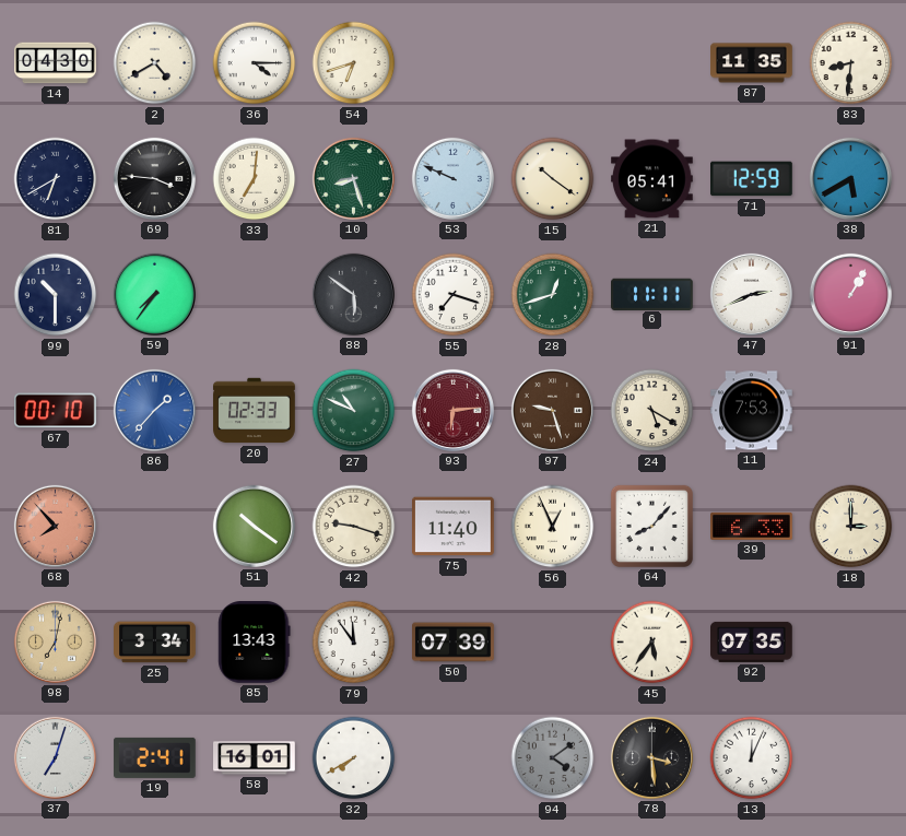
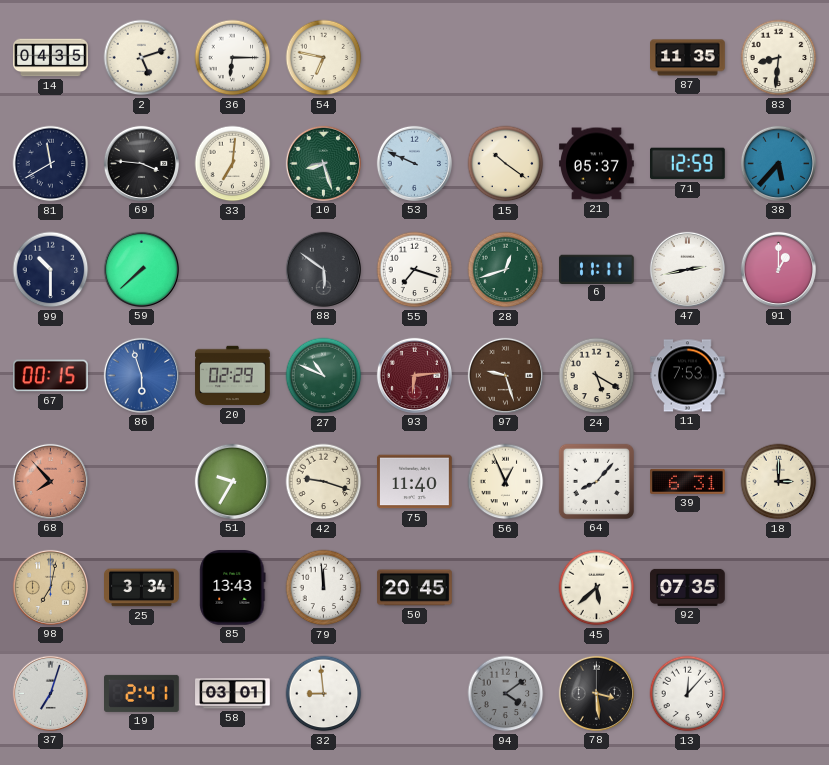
14: 04:30 -> 04:35
2: 4:40 -> 5:12
36: 4:15 -> 6:15
54: 6:42 -> 6:47
81: 6:40 -> 11:40
21: 05:41 -> 05:37
38: 5:40 -> 5:37
59: 7:36 -> 7:38
47: 2:41 -> 2:43
91: 1:05 -> 1:00
67: 00:10 -> 00:15
86: 1:37 -> 5:57
20: 02:33 -> 02:29
51: 10:21 -> 9:35
39: 6:33 -> 6:31
79: 11:54 -> 11:59
50: 07:39 -> 20:45
45: 5:36 -> 5:38
58: 16:01 -> 03:01
32: 7:40 -> 8:59
13: 12:04 -> 12:07
